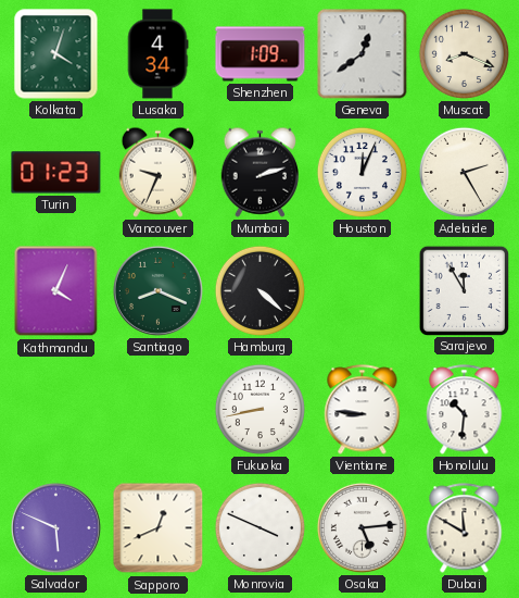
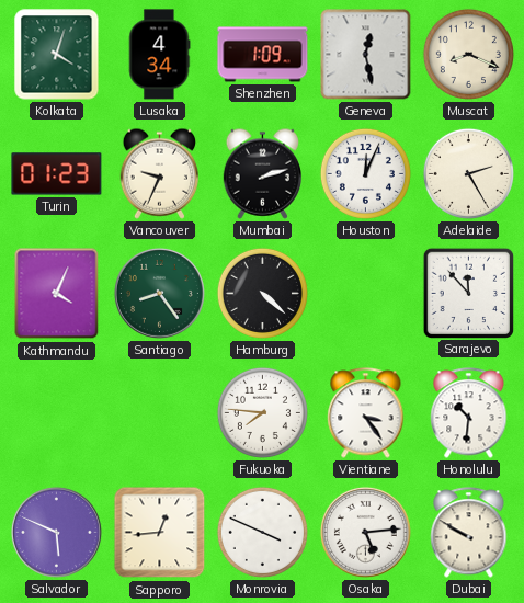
Geneva: 12:39 -> 12:28
Santiago: 8:19 -> 8:24
Sarajevo: 11:55 -> 11:53
Fukuoka: 8:43 -> 7:46
Vientiane: 8:46 -> 3:24
Sapporo: 12:41 -> 12:44
Dubai: 11:50 -> 9:50
